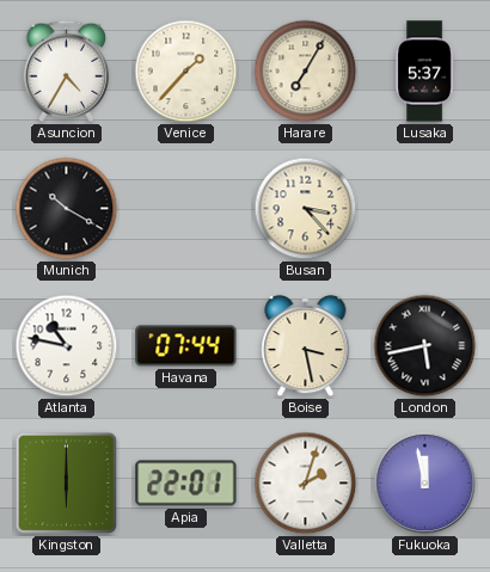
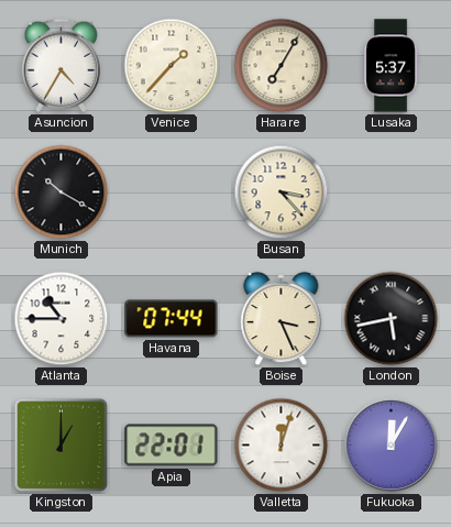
Atlanta: 10:47 -> 10:45
Boise: 3:28 -> 3:26
Kingston: 6:00 -> 1:00
Valletta: 2:03 -> 12:03
Fukuoka: 11:58 -> 12:05
